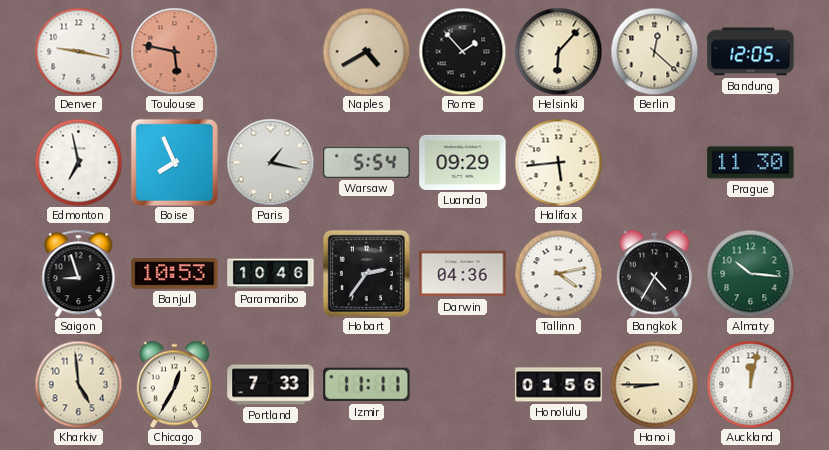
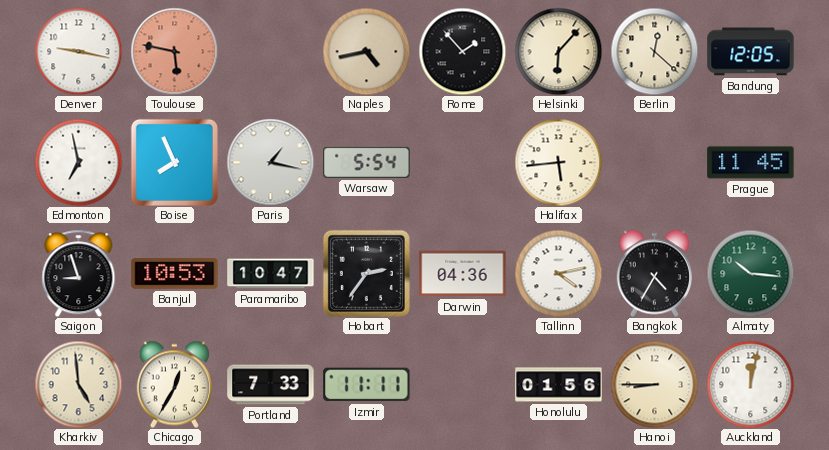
Naples: 4:40 -> 4:43
Luanda: 09:29 -> none
Prague: 11:30 -> 11:45
Paramaribo: 10:46 -> 10:47
